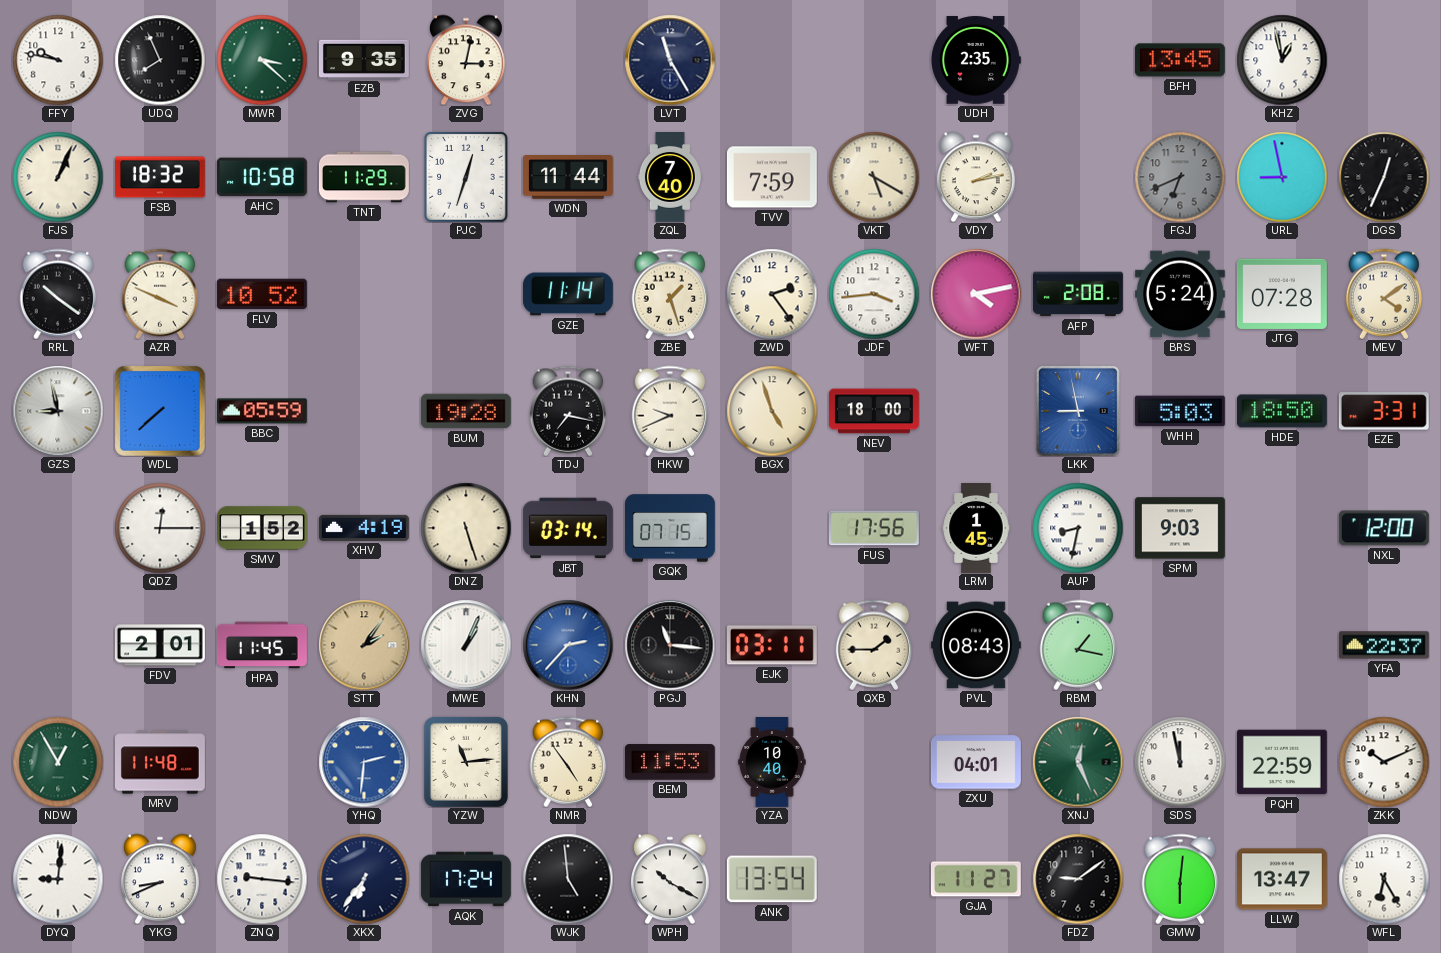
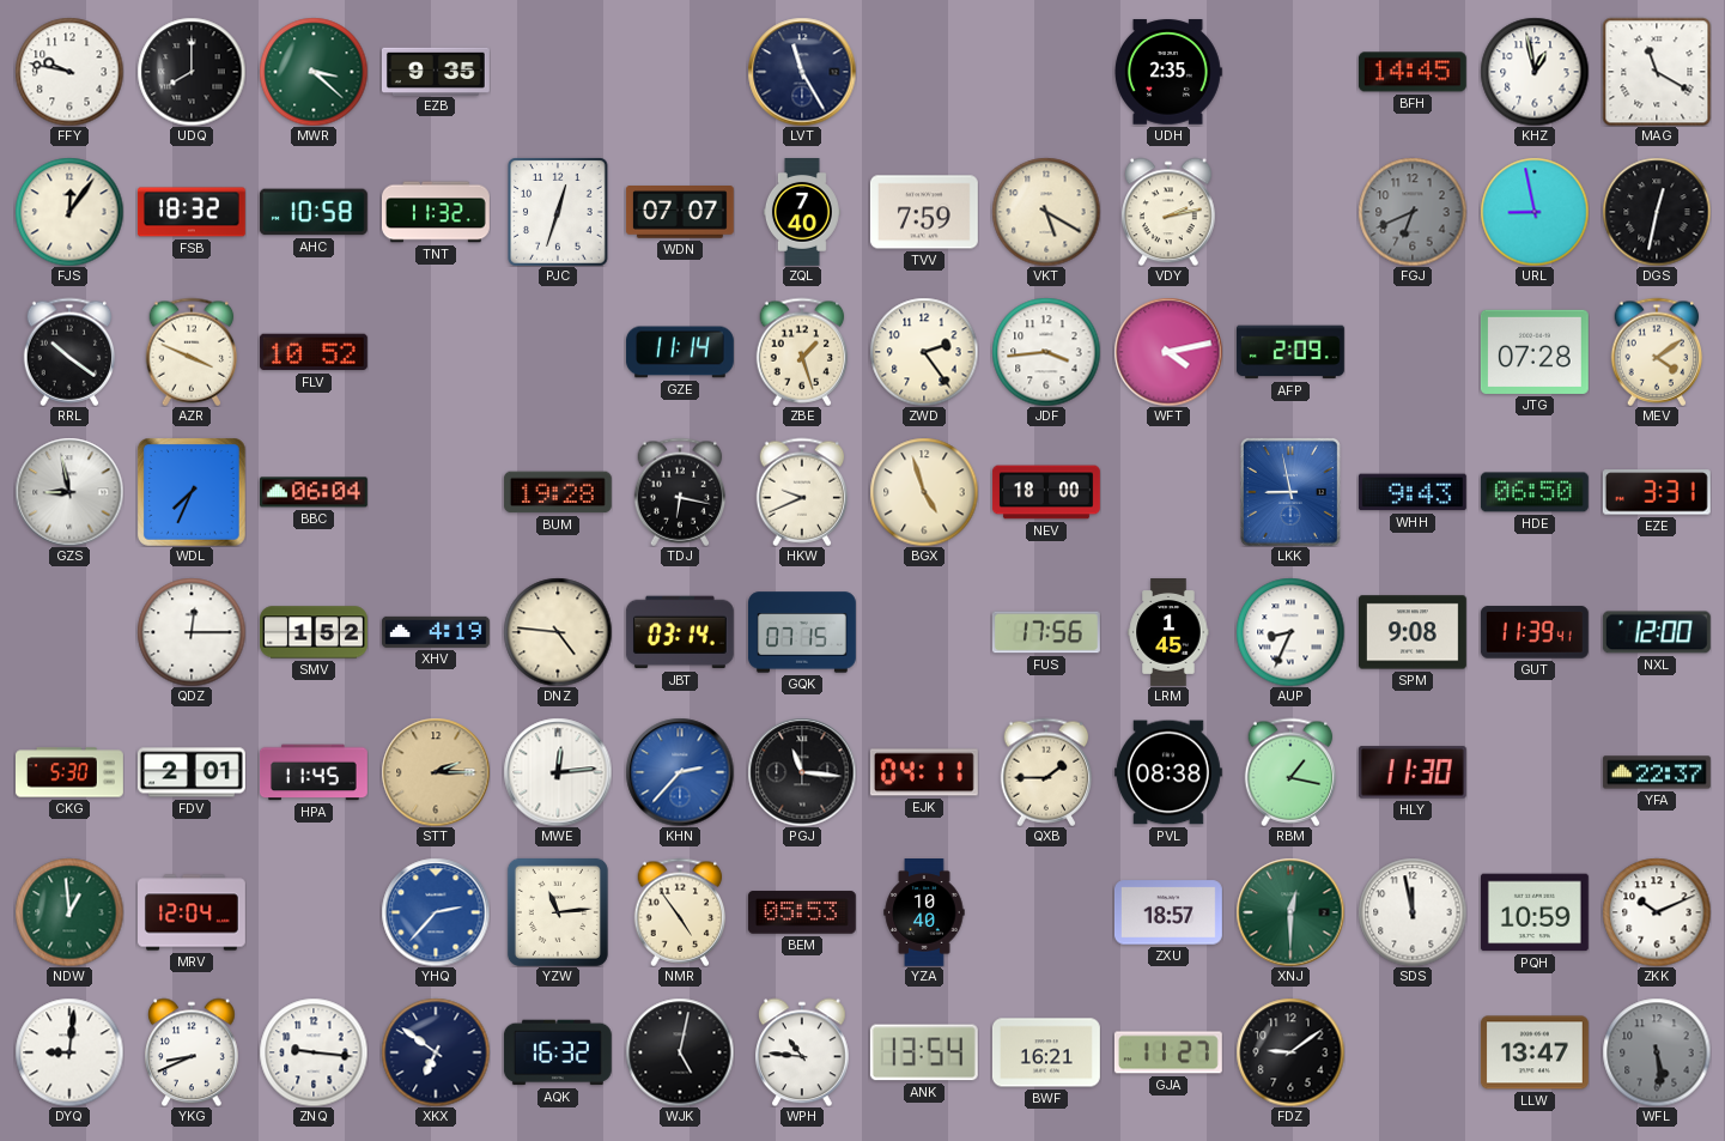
UDQ: 7:56 -> 8:00
ZVG: 3:02 -> none
BFH: 13:45 -> 14:45
MAG: none -> 11:20
FJS: 1:04 -> 12:06
TNT: 11:29 -> 11:32
WDN: 11:44 -> 07:07
DGS: 12:34 -> 12:32
AFP: 2:08 -> 2:09
BRS: 5:24 -> none
WDL: 7:38 -> 7:34
BBC: 05:59 -> 06:04
TDJ: 7:17 -> 6:17
WHH: 5:03 -> 9:43
HDE: 18:50 -> 06:50
DNZ: 5:27 -> 4:46
AUP: 8:32 -> 8:34
SPM: 9:03 -> 9:08
GUT: none -> 11:39
CKG: none -> 5:30
STT: 2:06 -> 2:15
MWE: 1:04 -> 12:14
EJK: 03:11 -> 04:11
PVL: 08:43 -> 08:38
HLY: none -> 11:30
NDW: 12:55 -> 12:59
MRV: 11:48 -> 12:04
YHQ: 2:31 -> 2:37
BEM: 11:53 -> 05:53
ZXU: 04:01 -> 18:57
XNJ: 12:26 -> 12:30
PQH: 22:59 -> 10:59
XKX: 6:36 -> 6:51
AQK: 17:24 -> 16:32
WJK: 4:59 -> 5:02
WPH: 10:20 -> 10:46
BWF: none -> 16:21
GMW: 6:01 -> none
WFL: 6:25 -> 5:29
WFL dial: white -> grey
